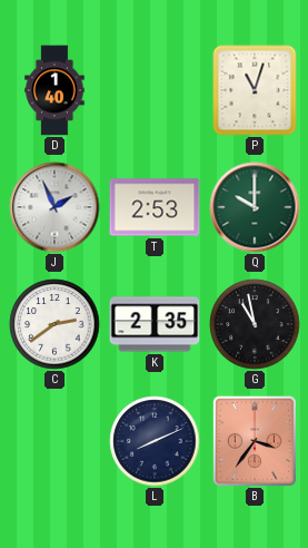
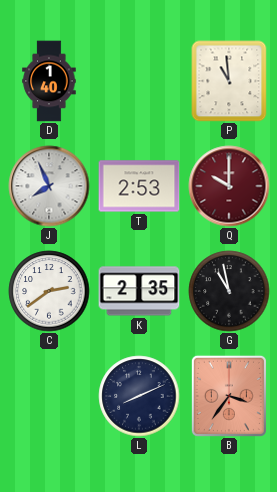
P: 11:03 -> 10:59
J: 1:56 -> 7:56
Q dial: green -> burgundy
